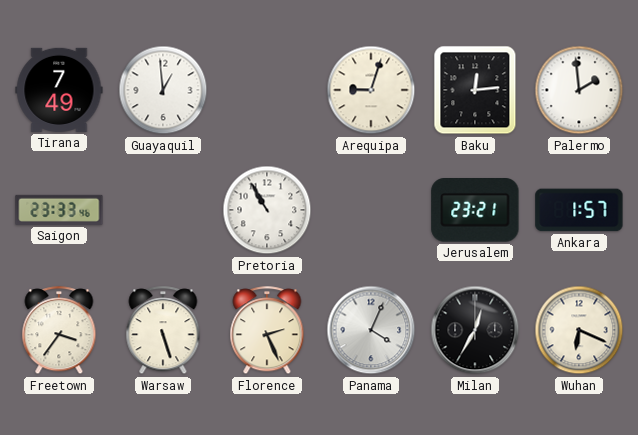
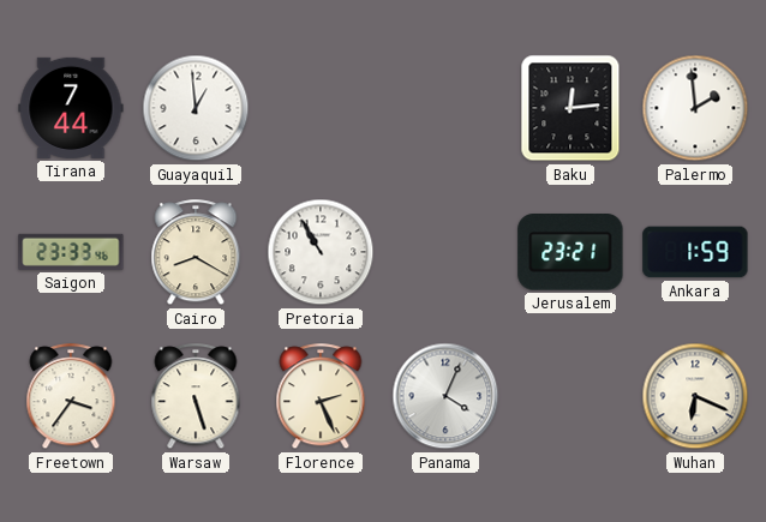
Tirana: 7:49 -> 7:44
Arequipa: 9:03 -> none
Cairo: none -> 8:20
Ankara: 1:57 -> 1:59
Milan: 12:35 -> none
